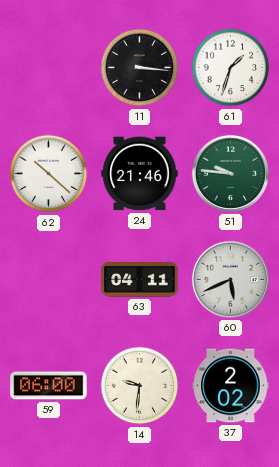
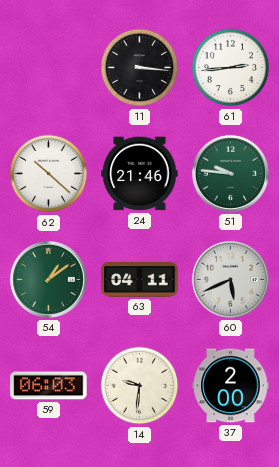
61: 1:33 -> 2:44
54: none -> 1:09
59: 06:00 -> 06:03
37: 2:02 -> 2:00
